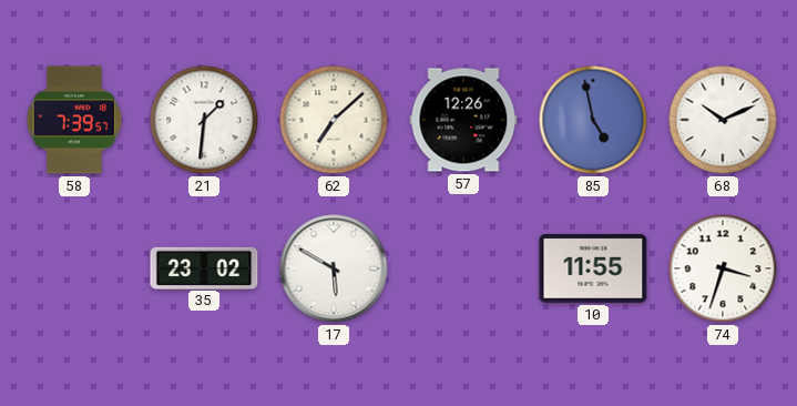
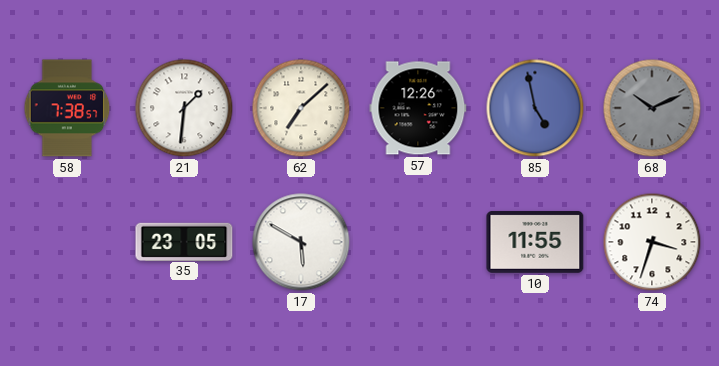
58: 7:39 -> 7:38
68 dial: white -> grey
35: 23:02 -> 23:05
